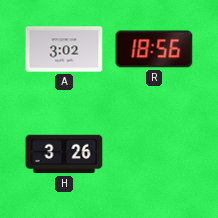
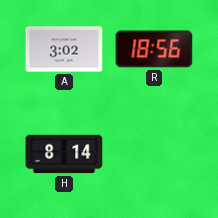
H: 3:26 -> 8:14
